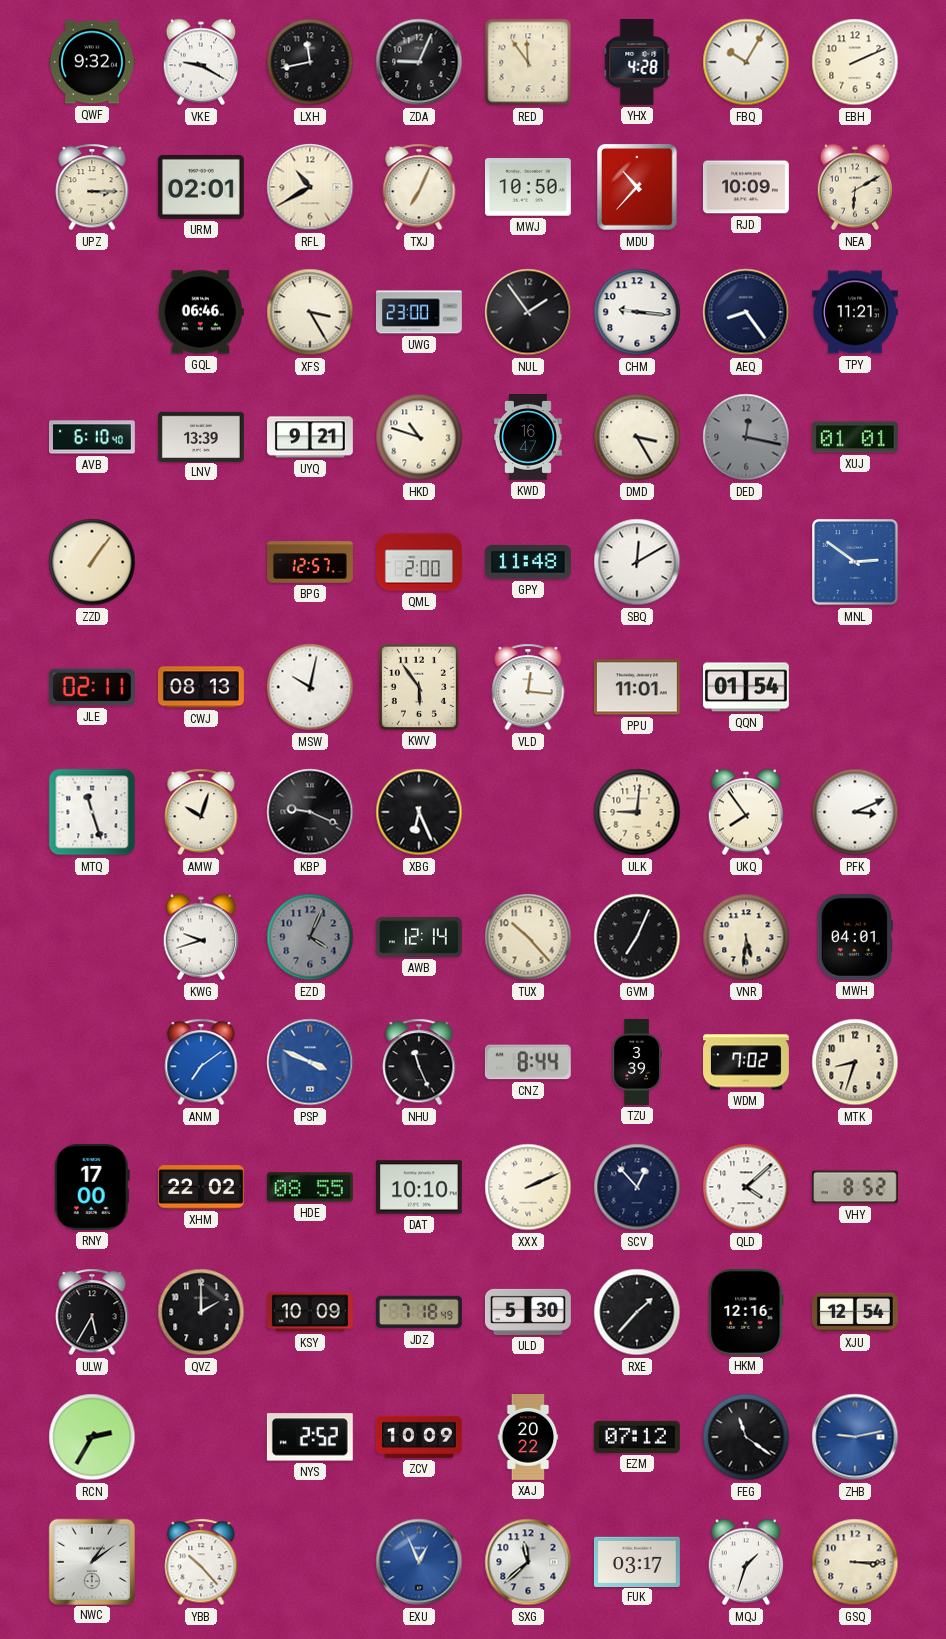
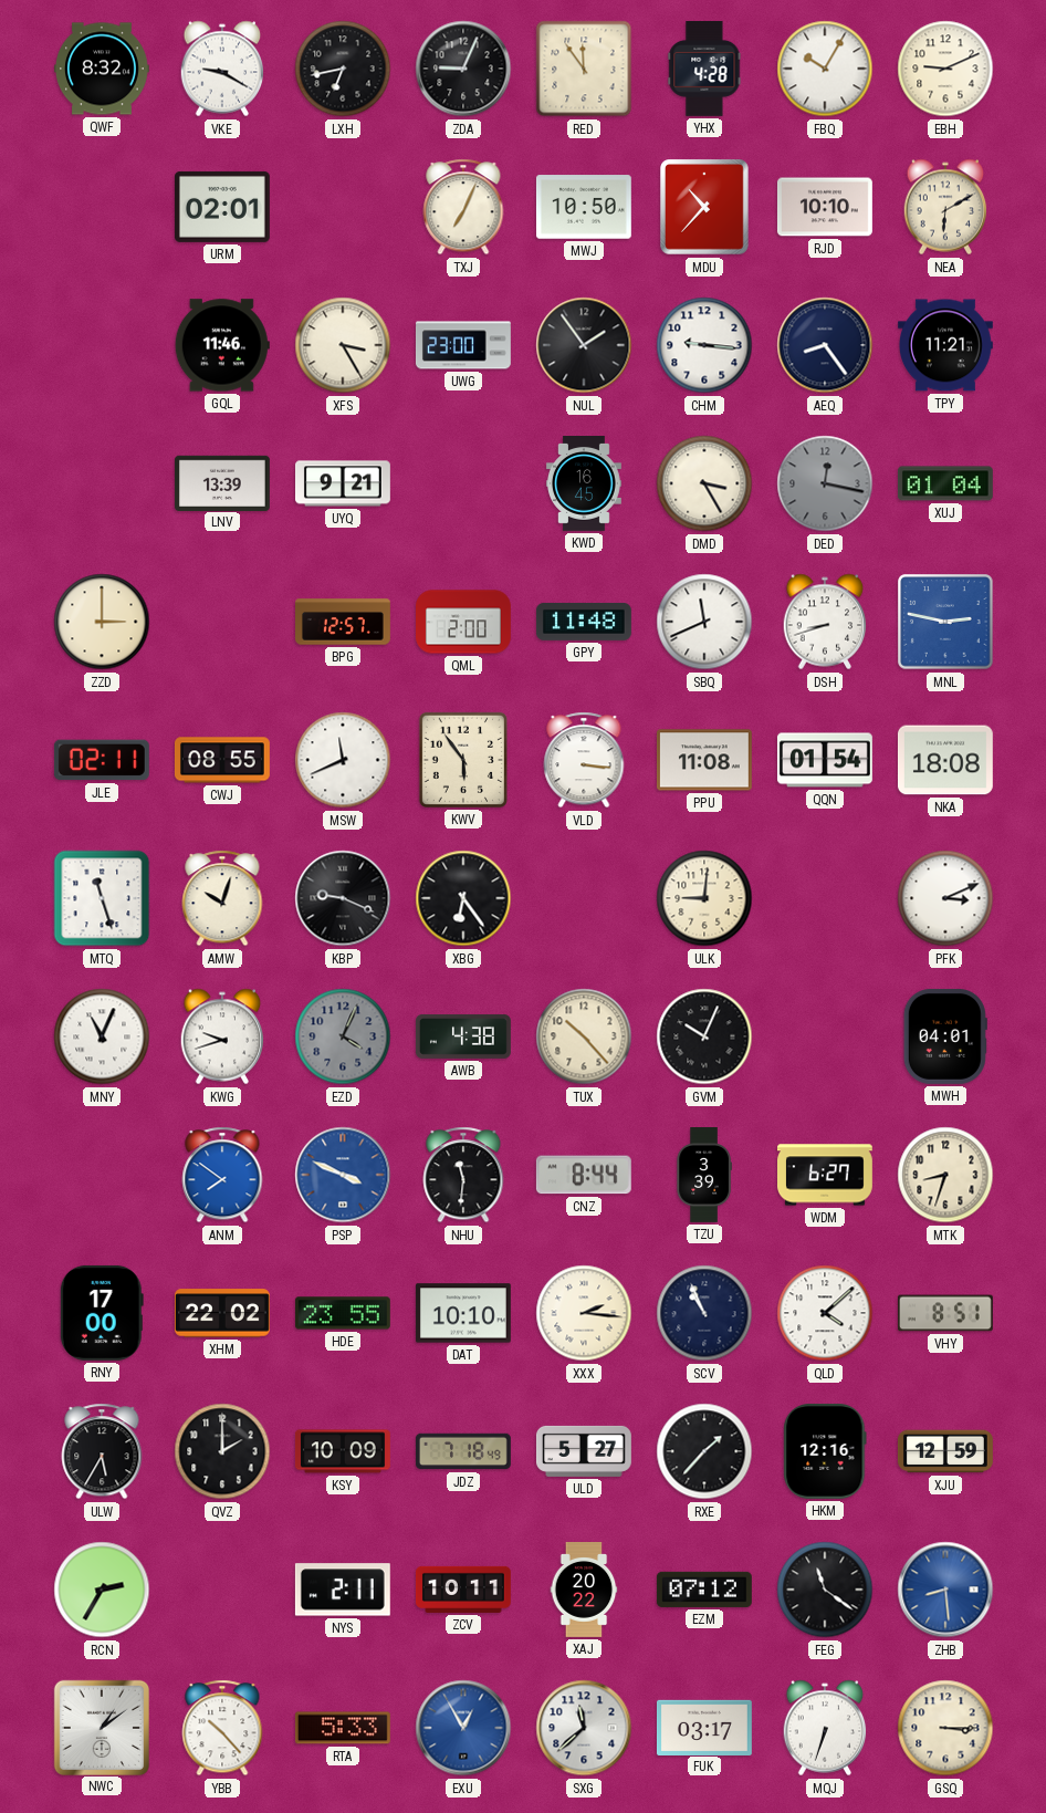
QWF: 9:32 -> 8:32
LXH: 11:43 -> 6:43
EBH: 2:11 -> 9:11
UPZ: 3:15 -> none
RFL: 10:40 -> none
RJD: 10:09 -> 10:10
GQL: 06:46 -> 11:46
AVB: 6:10 -> none
HKD: 10:48 -> none
KWD: 16:47 -> 16:45
XUJ: 01:01 -> 01:04
ZZD: 1:06 -> 3:00
SBQ: 12:10 -> 11:41
DSH: none -> 8:42
MNL: 2:51 -> 2:47
CWJ: 08:13 -> 08:55
MSW: 10:02 -> 11:41
VLD: 12:16 -> 3:16
PPU: 11:01 -> 11:08
NKA: none -> 18:08
XBG: 6:26 -> 6:24
UKQ: 7:54 -> none
MNY: none -> 11:04
AWB: 12:14 -> 4:38
GVM: 7:04 -> 10:04
VNR: 5:31 -> none
ANM: 7:09 -> 7:51
NHU: 11:26 -> 11:31
WDM: 7:02 -> 6:27
HDE: 08:55 -> 23:55
XXX: 2:11 -> 2:16
SCV: 12:53 -> 10:56
VHY: 8:52 -> 8:51
ULD: 5:30 -> 5:27
XJU: 12:54 -> 12:59
NYS: 2:52 -> 2:11
ZCV: 10:09 -> 10:11
ZHB: 9:13 -> 8:29
RTA: none -> 5:33
EXU: 12:56 -> 12:55
MQJ: 1:33 -> 6:33
